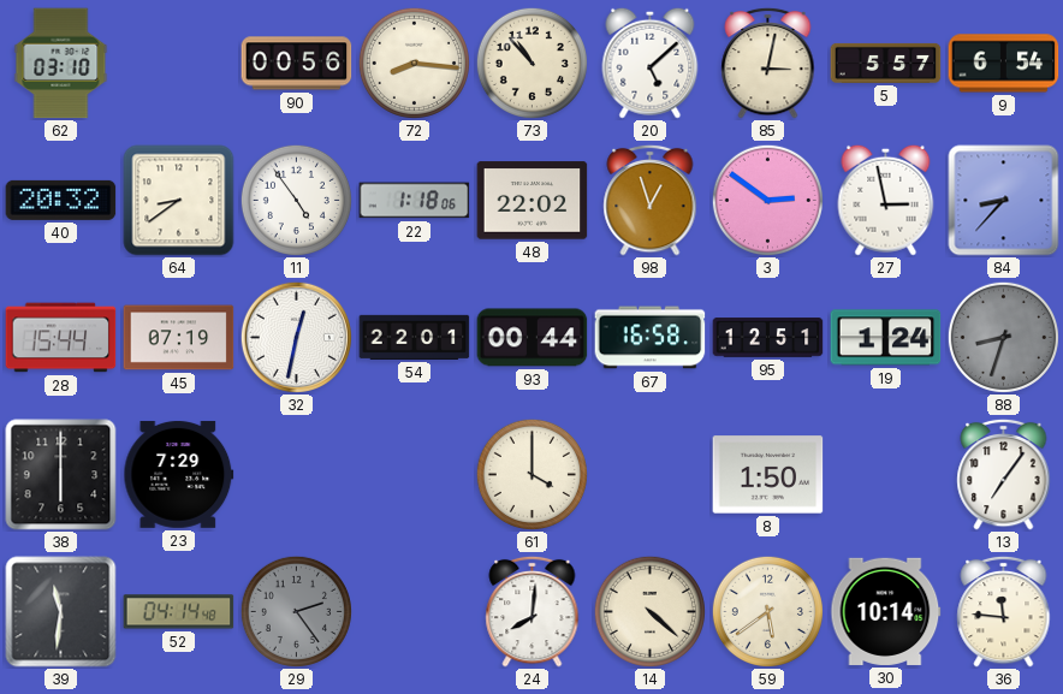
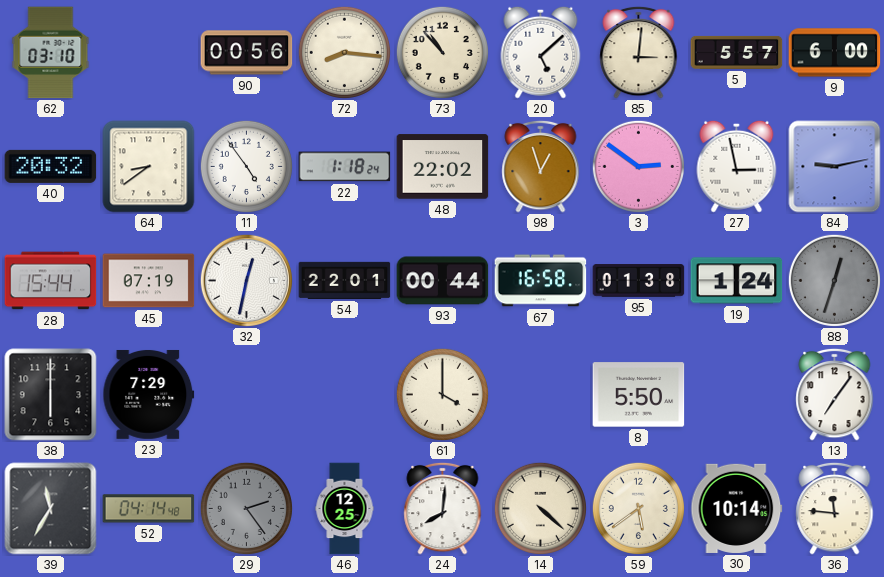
85: 3:02 -> 3:01
9: 6:54 -> 6:00
22: 1:18:06 -> 1:18:24
84: 8:37 -> 9:13
95: 12:51 -> 01:38
88: 8:33 -> 12:33
8: 1:50 -> 5:50
39: 11:31 -> 11:35
46: none -> 12:25
